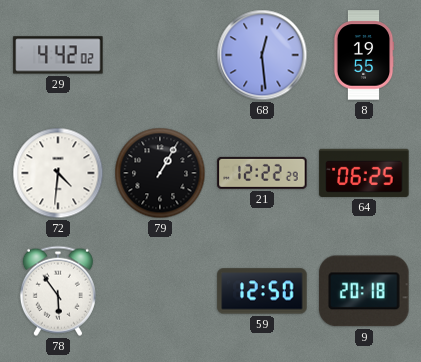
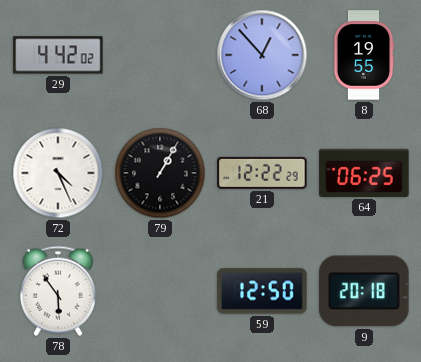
68: 12:29 -> 12:53
72: 4:31 -> 4:26
